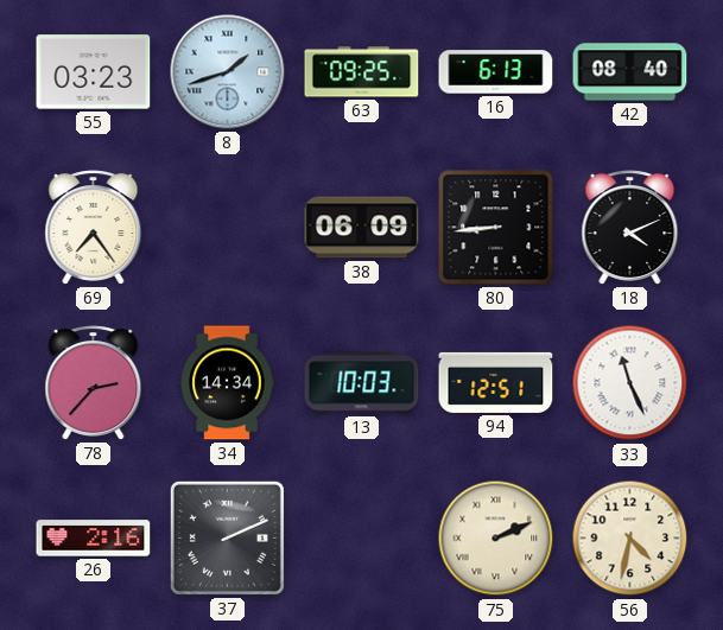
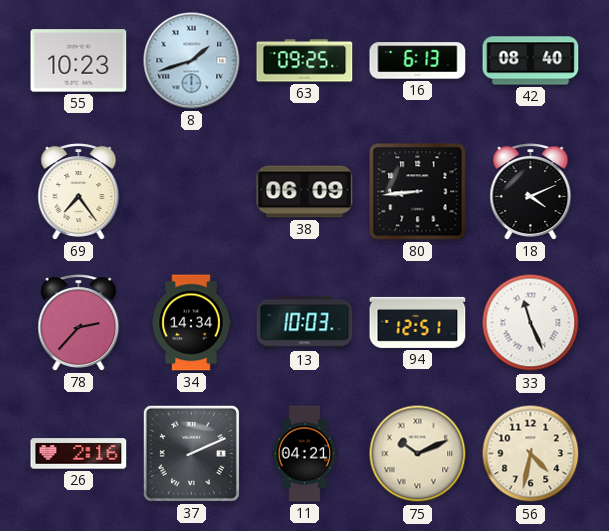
55: 03:23 -> 10:23
11: none -> 04:21
75: 2:11 -> 10:11
